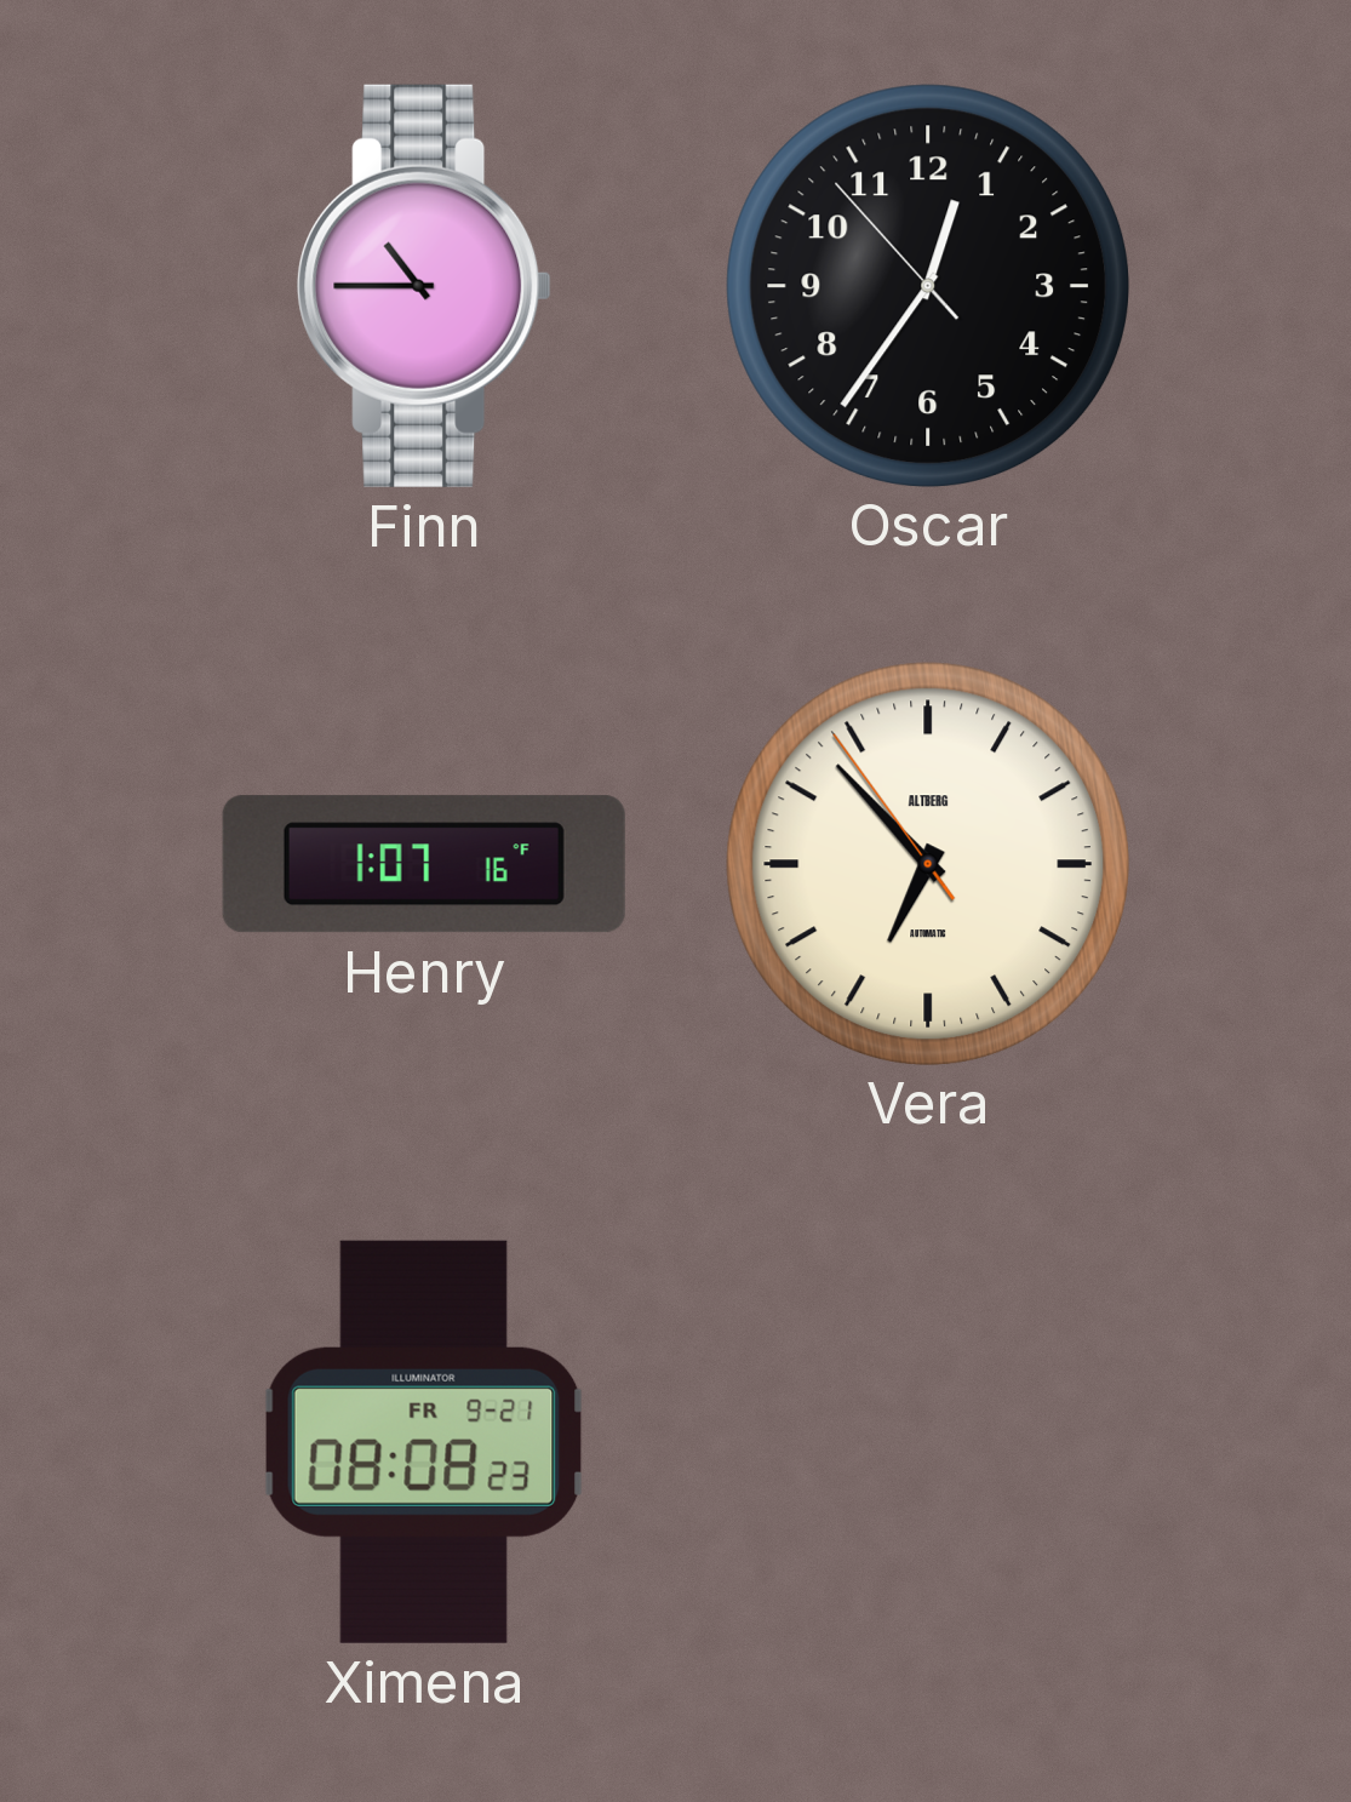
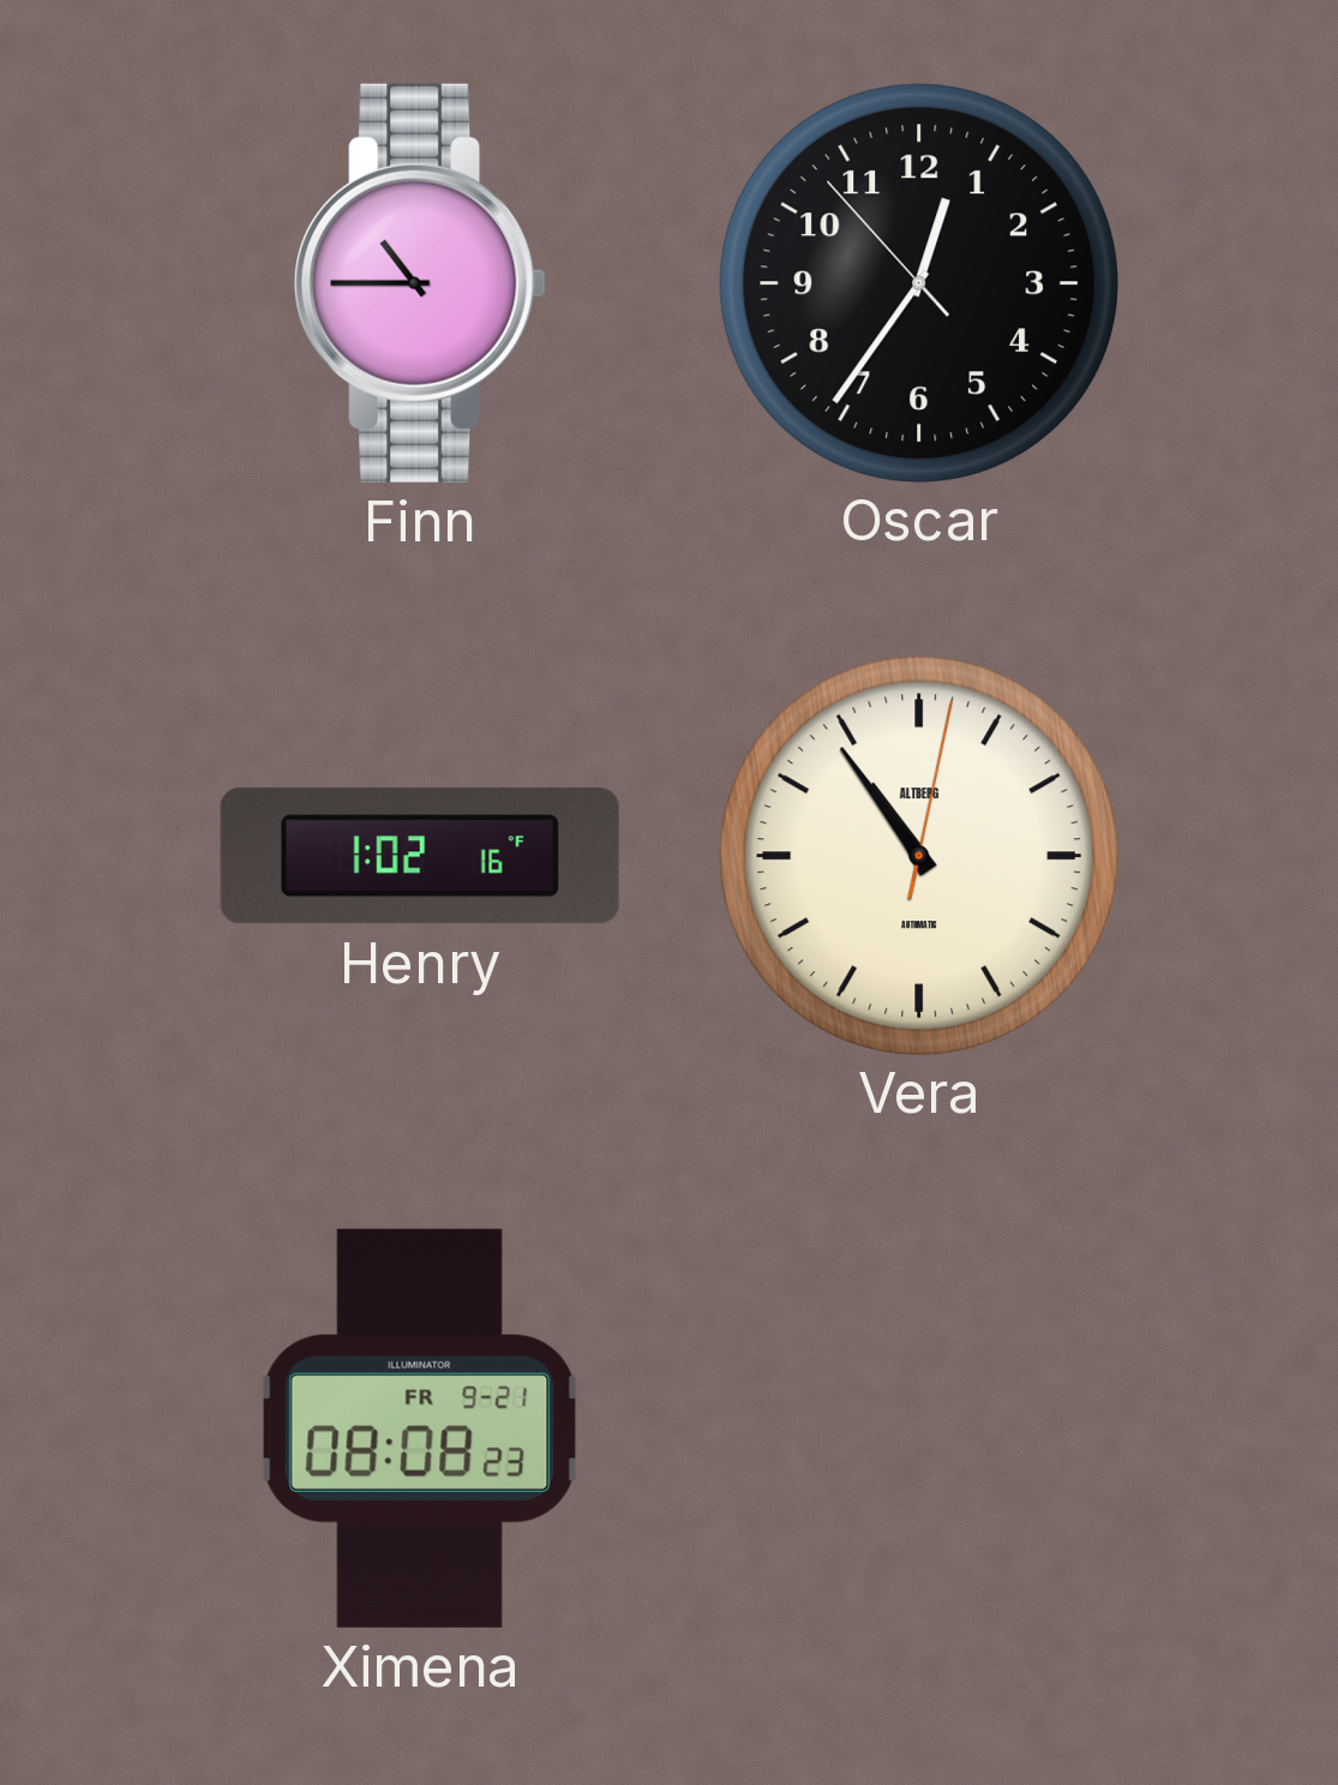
Henry: 1:07 -> 1:02
Vera: 6:52 -> 10:54
